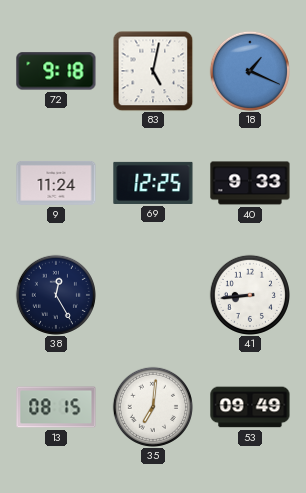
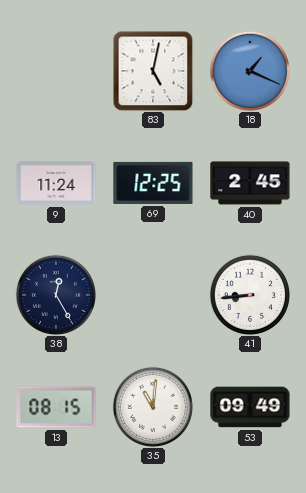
72: 9:18 -> none
40: 9:33 -> 2:45
35: 7:01 -> 11:01
